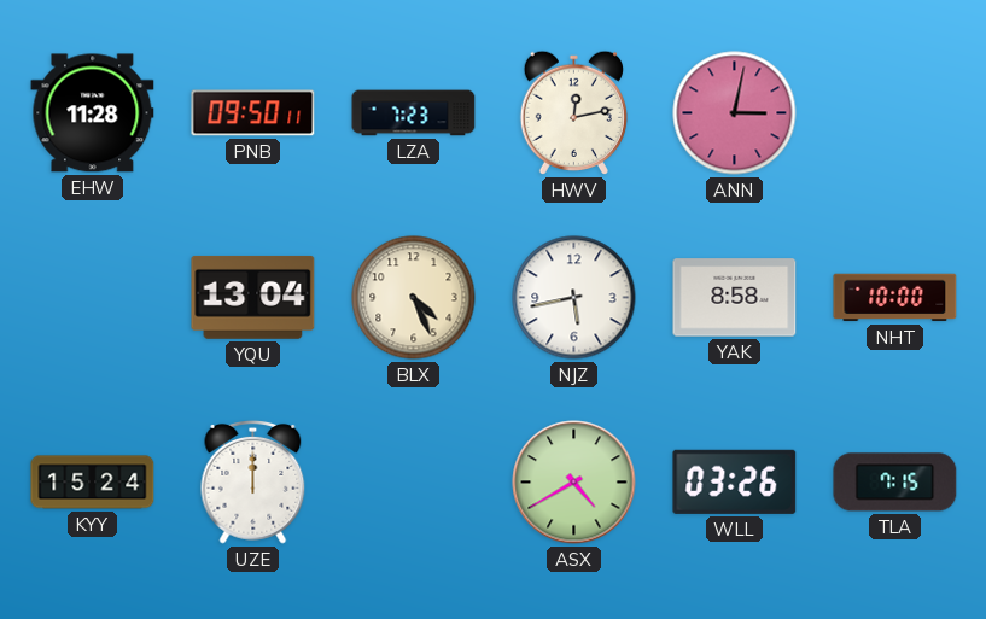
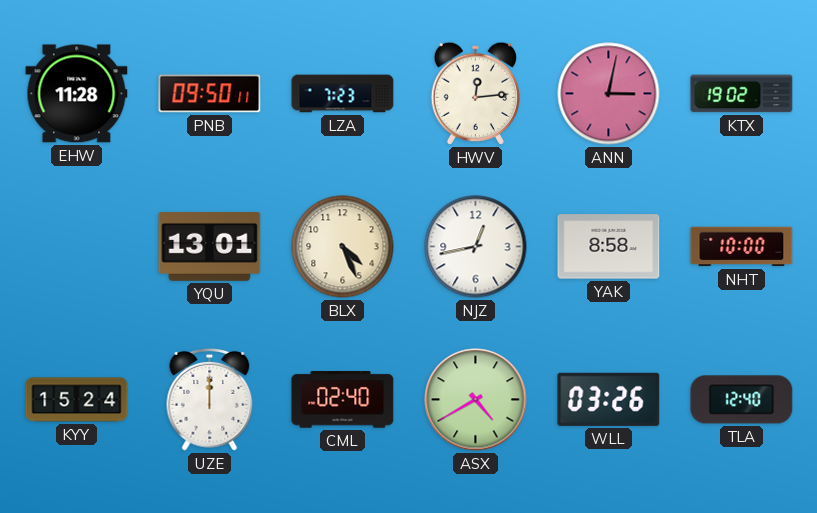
HWV: 12:13 -> 12:14
KTX: none -> 19:02
YQU: 13:04 -> 13:01
NJZ: 5:43 -> 12:43
CML: none -> 02:40
TLA: 7:15 -> 12:40
